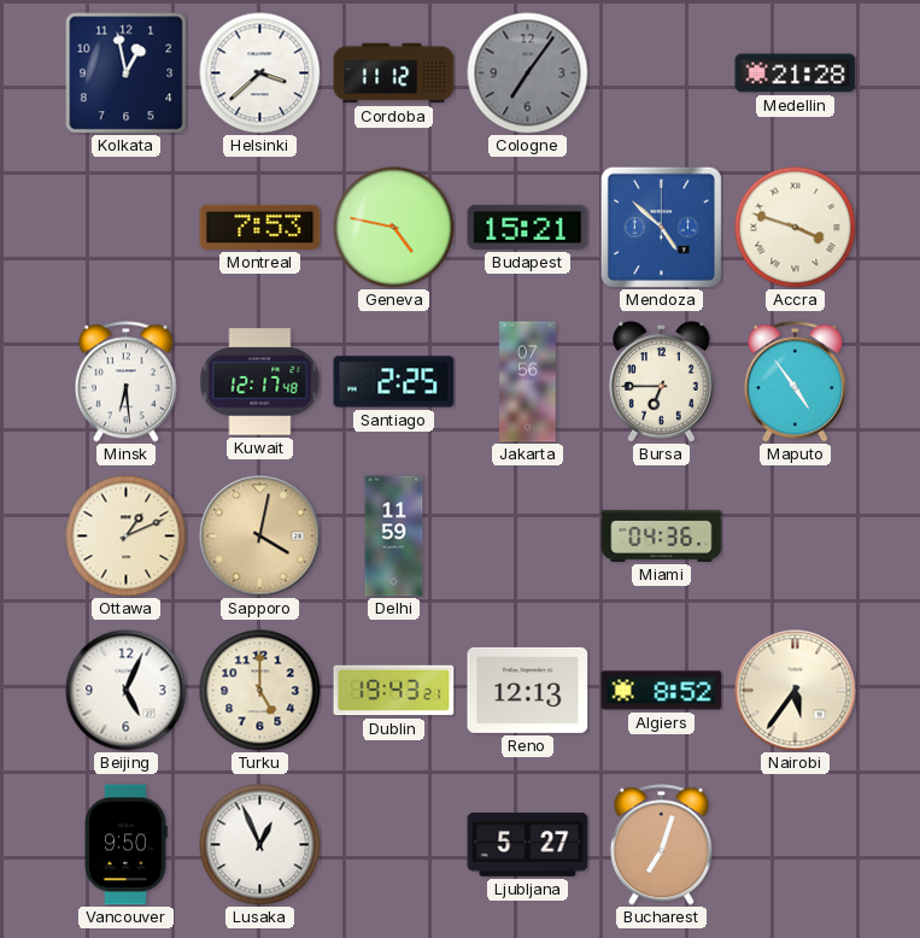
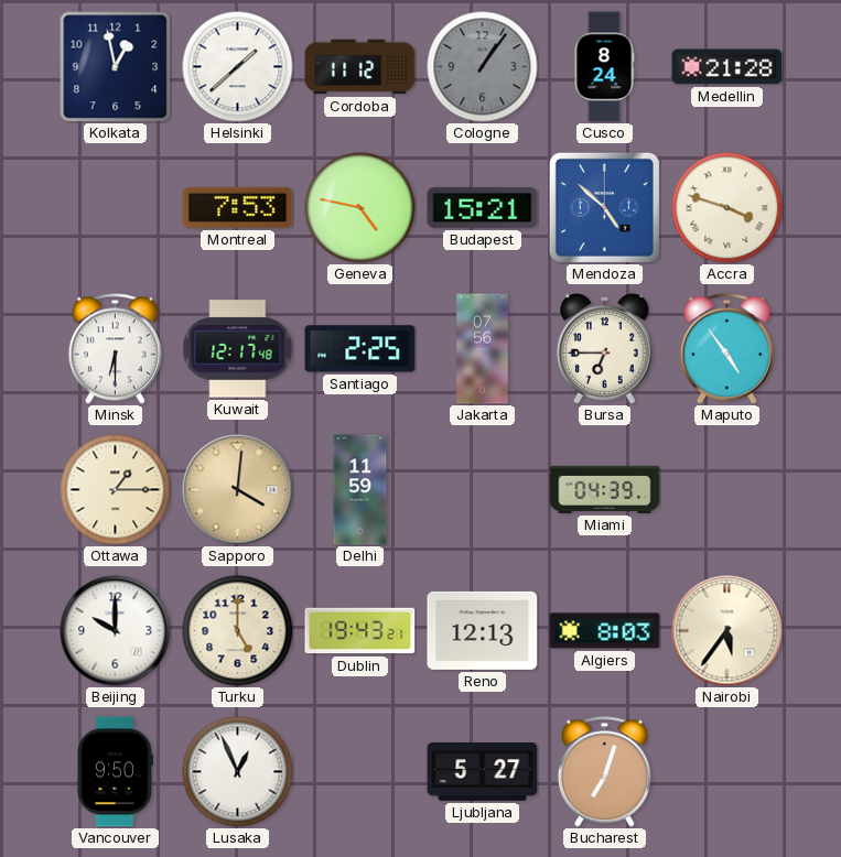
Helsinki: 3:38 -> 1:38
Cologne: 7:06 -> 1:06
Cusco: none -> 8:24
Minsk: 6:29 -> 6:30
Ottawa: 1:11 -> 1:15
Sapporo: 4:02 -> 4:01
Miami: 04:36 -> 04:39
Beijing: 5:04 -> 10:00
Algiers: 8:52 -> 8:03
